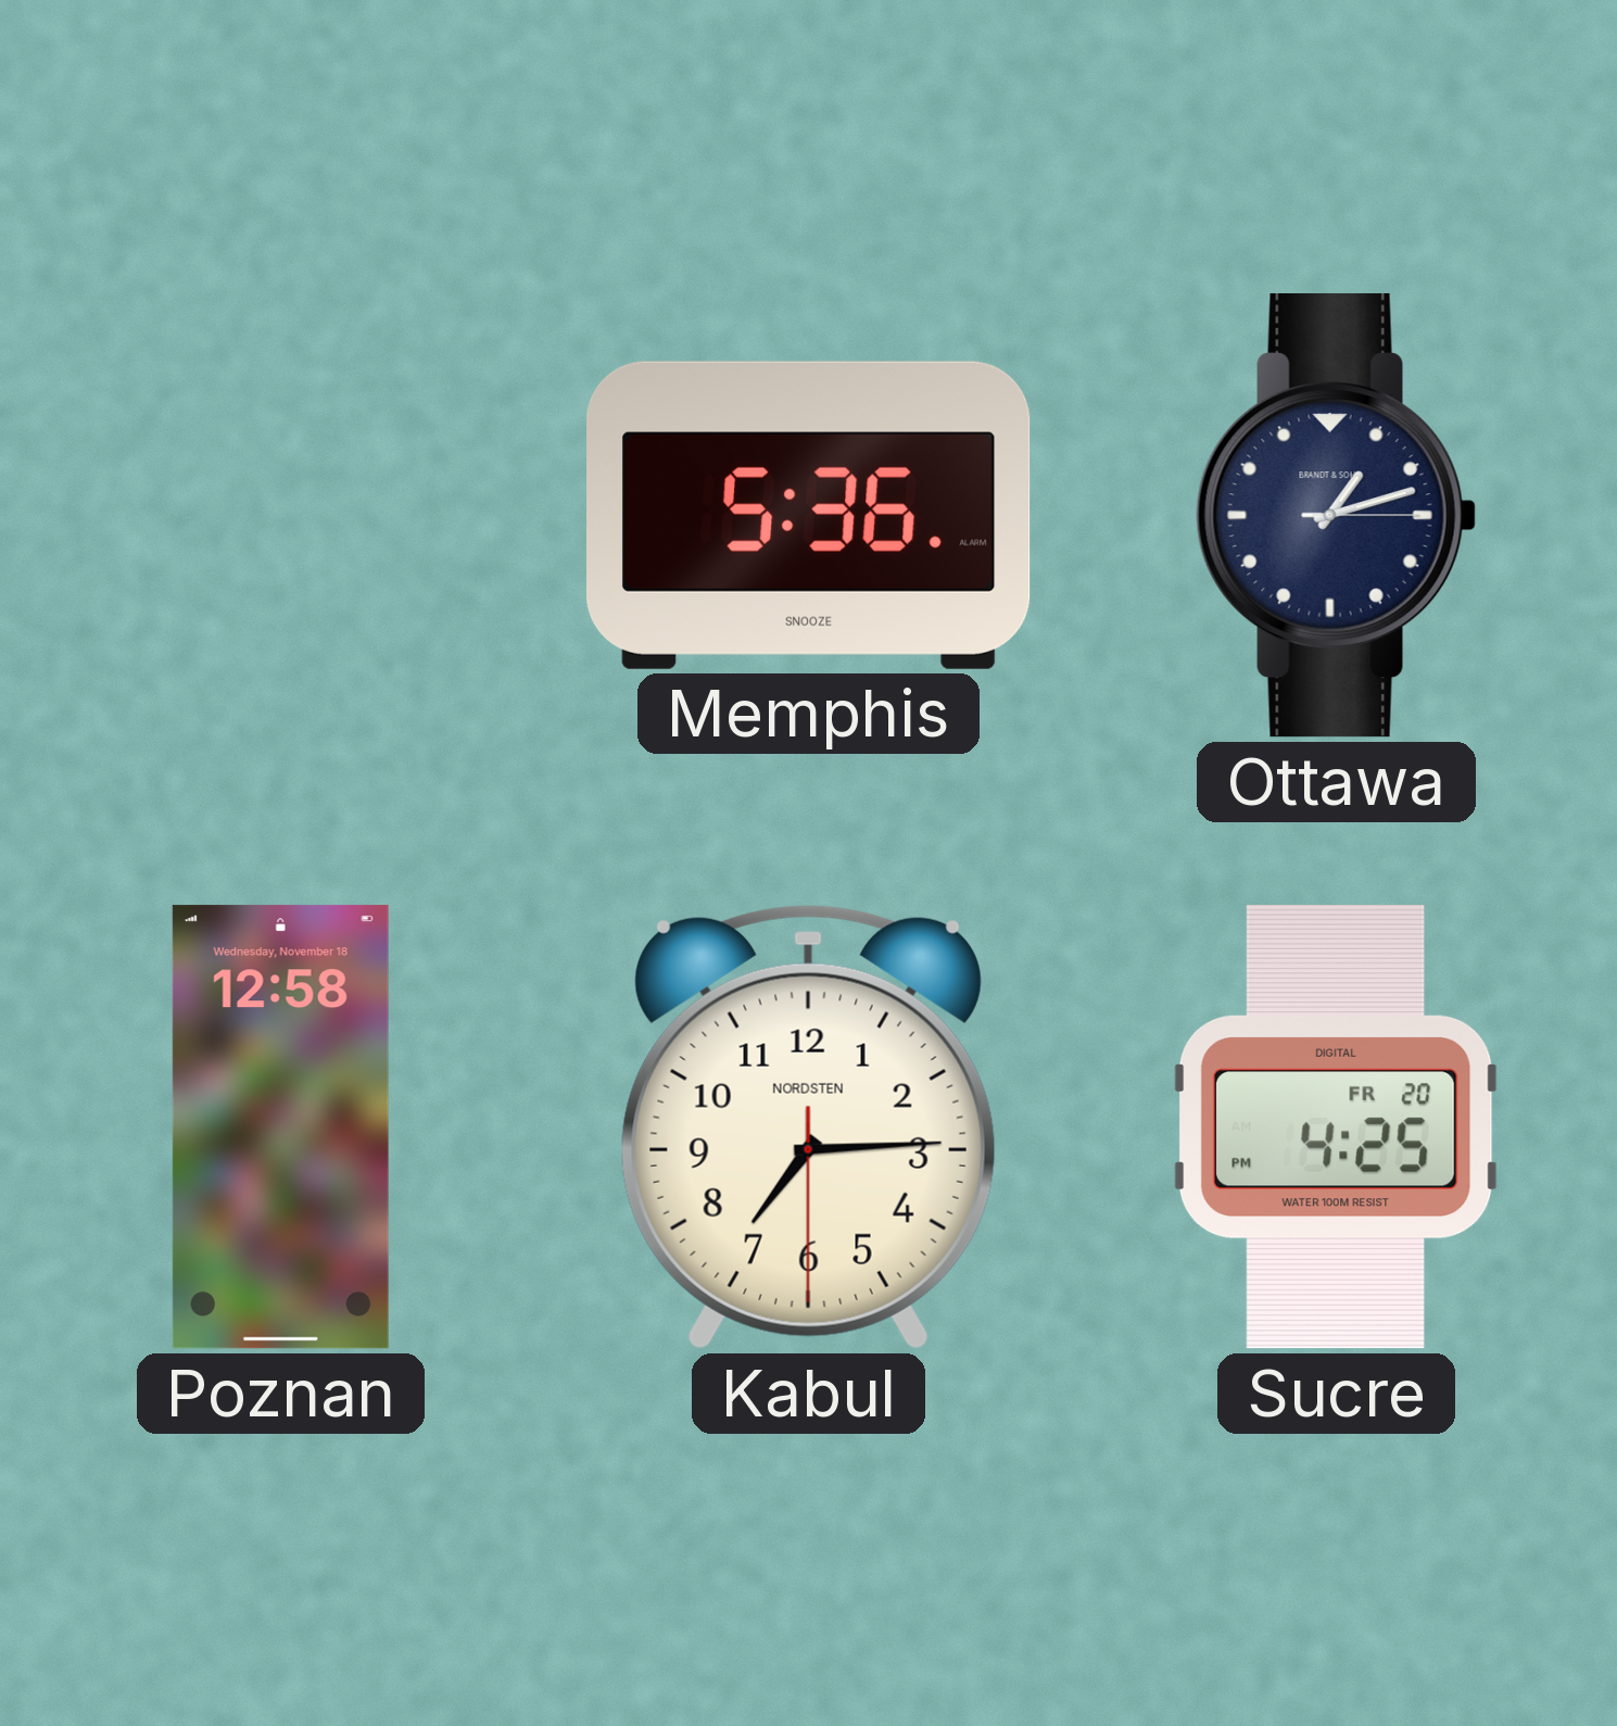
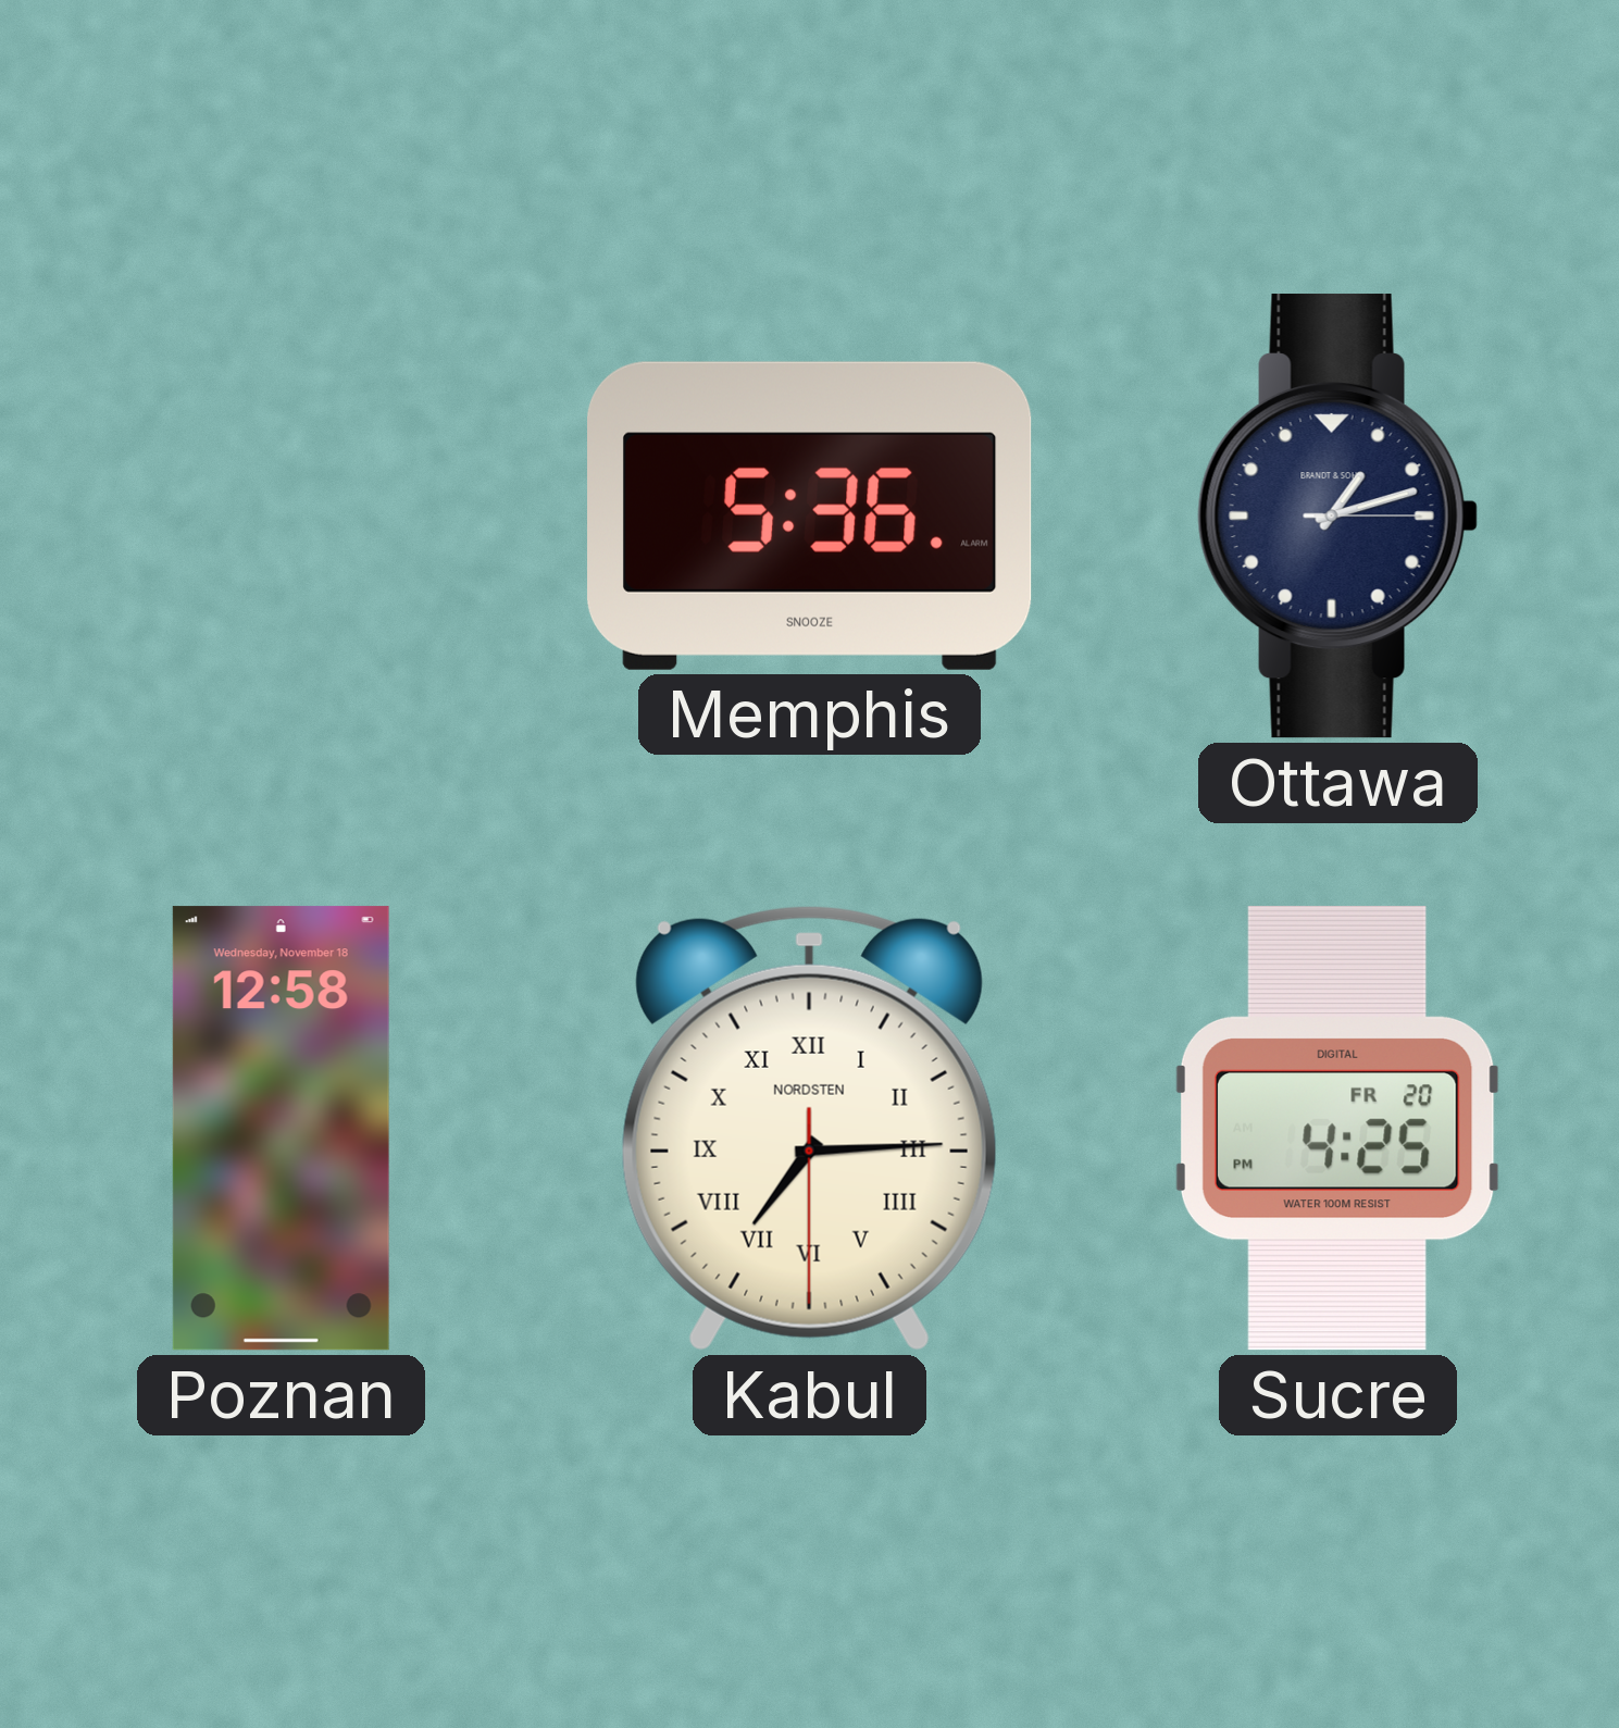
Kabul numerals: Arabic -> Roman
